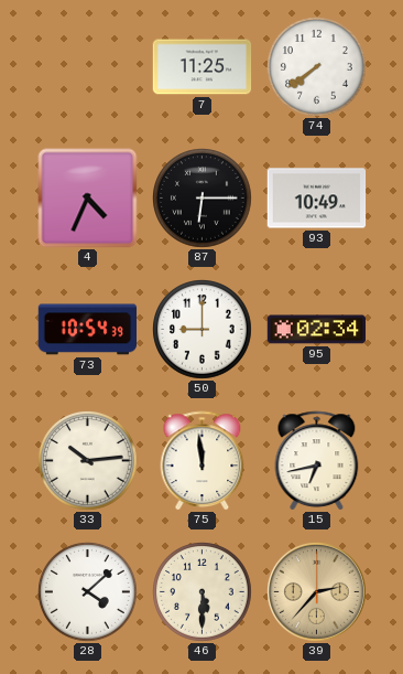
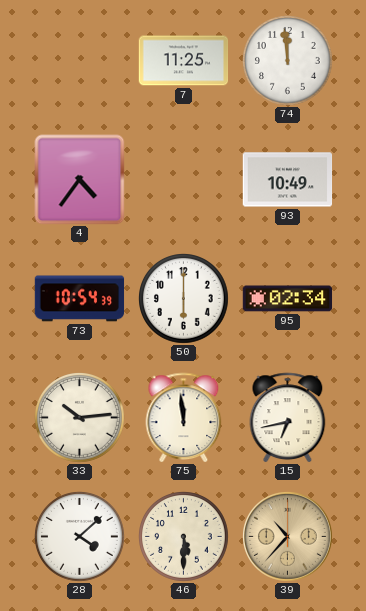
74: 7:39 -> 11:59
4: 4:34 -> 4:36
87: 6:15 -> none
50: 9:00 -> 6:00
39: 2:37 -> 10:37
